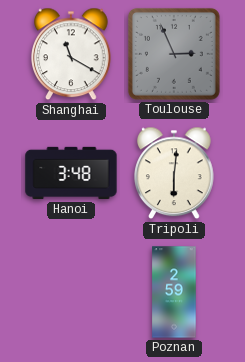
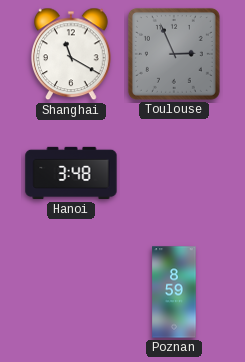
Tripoli: 6:01 -> none
Poznan: 2:59 -> 8:59
